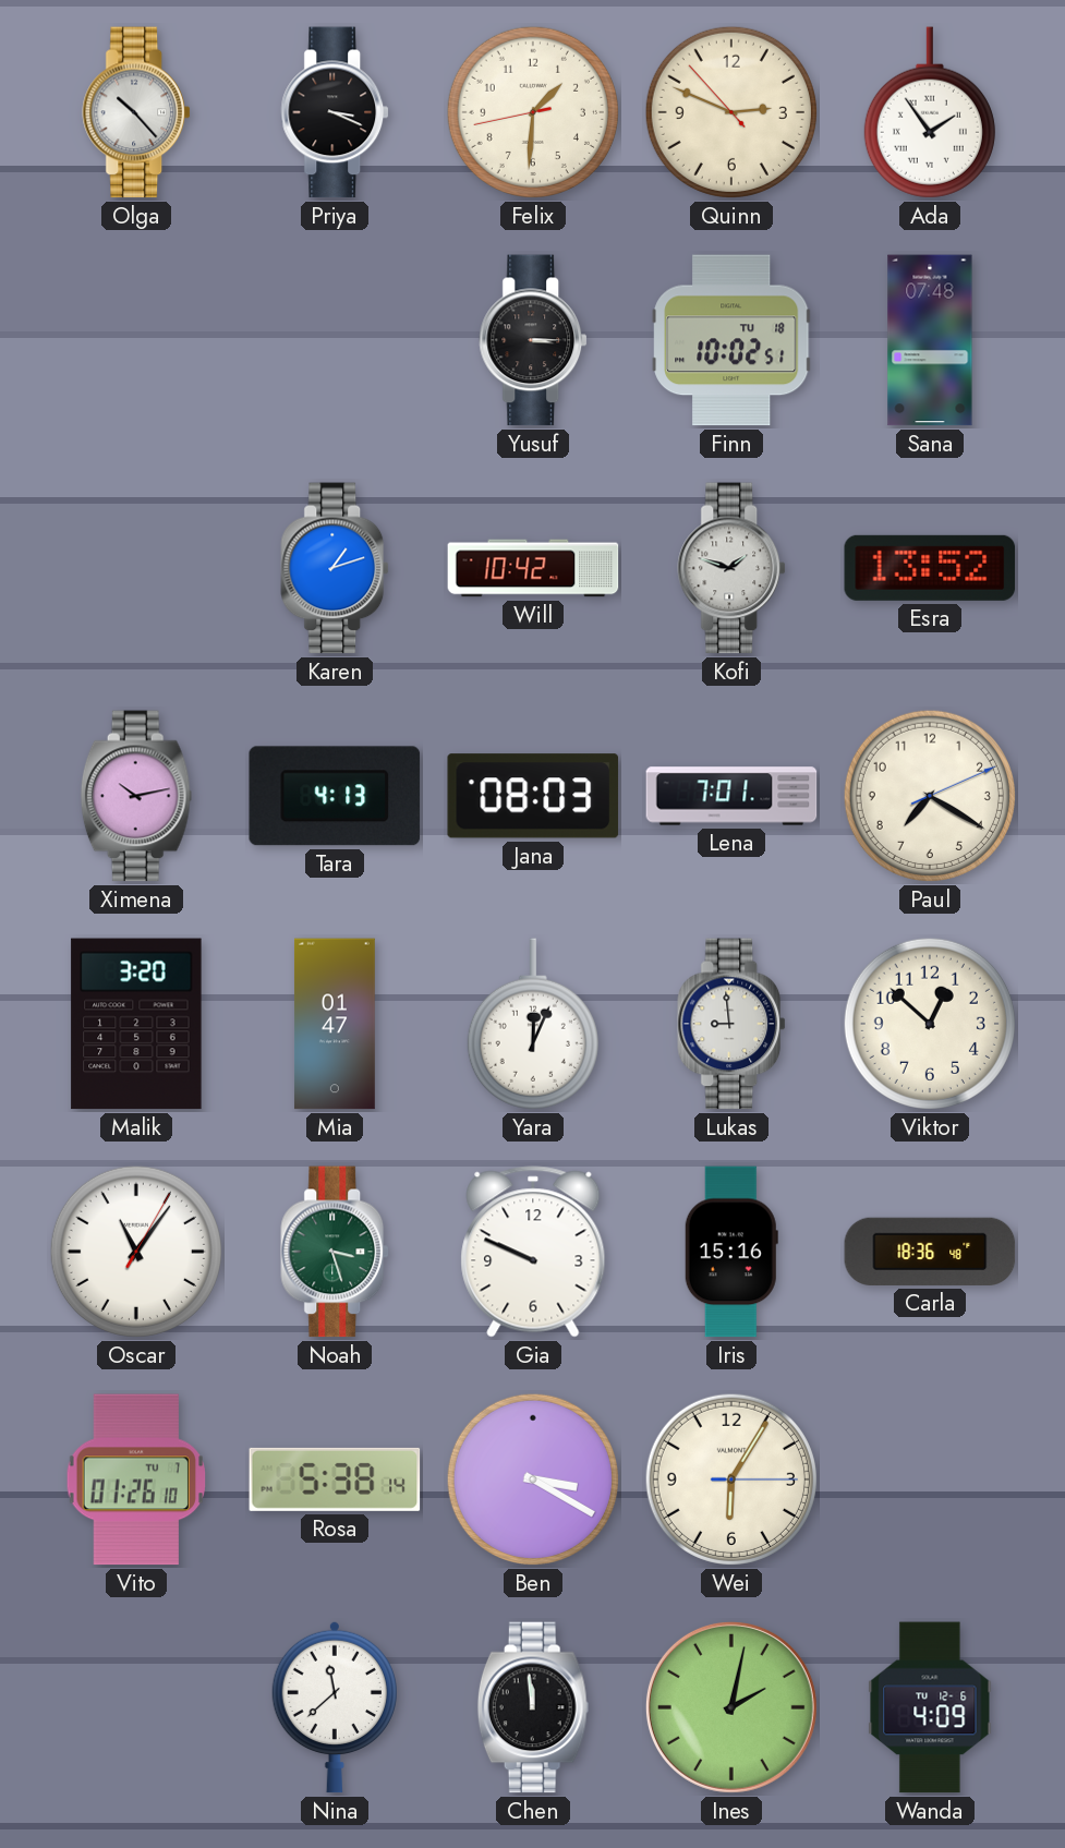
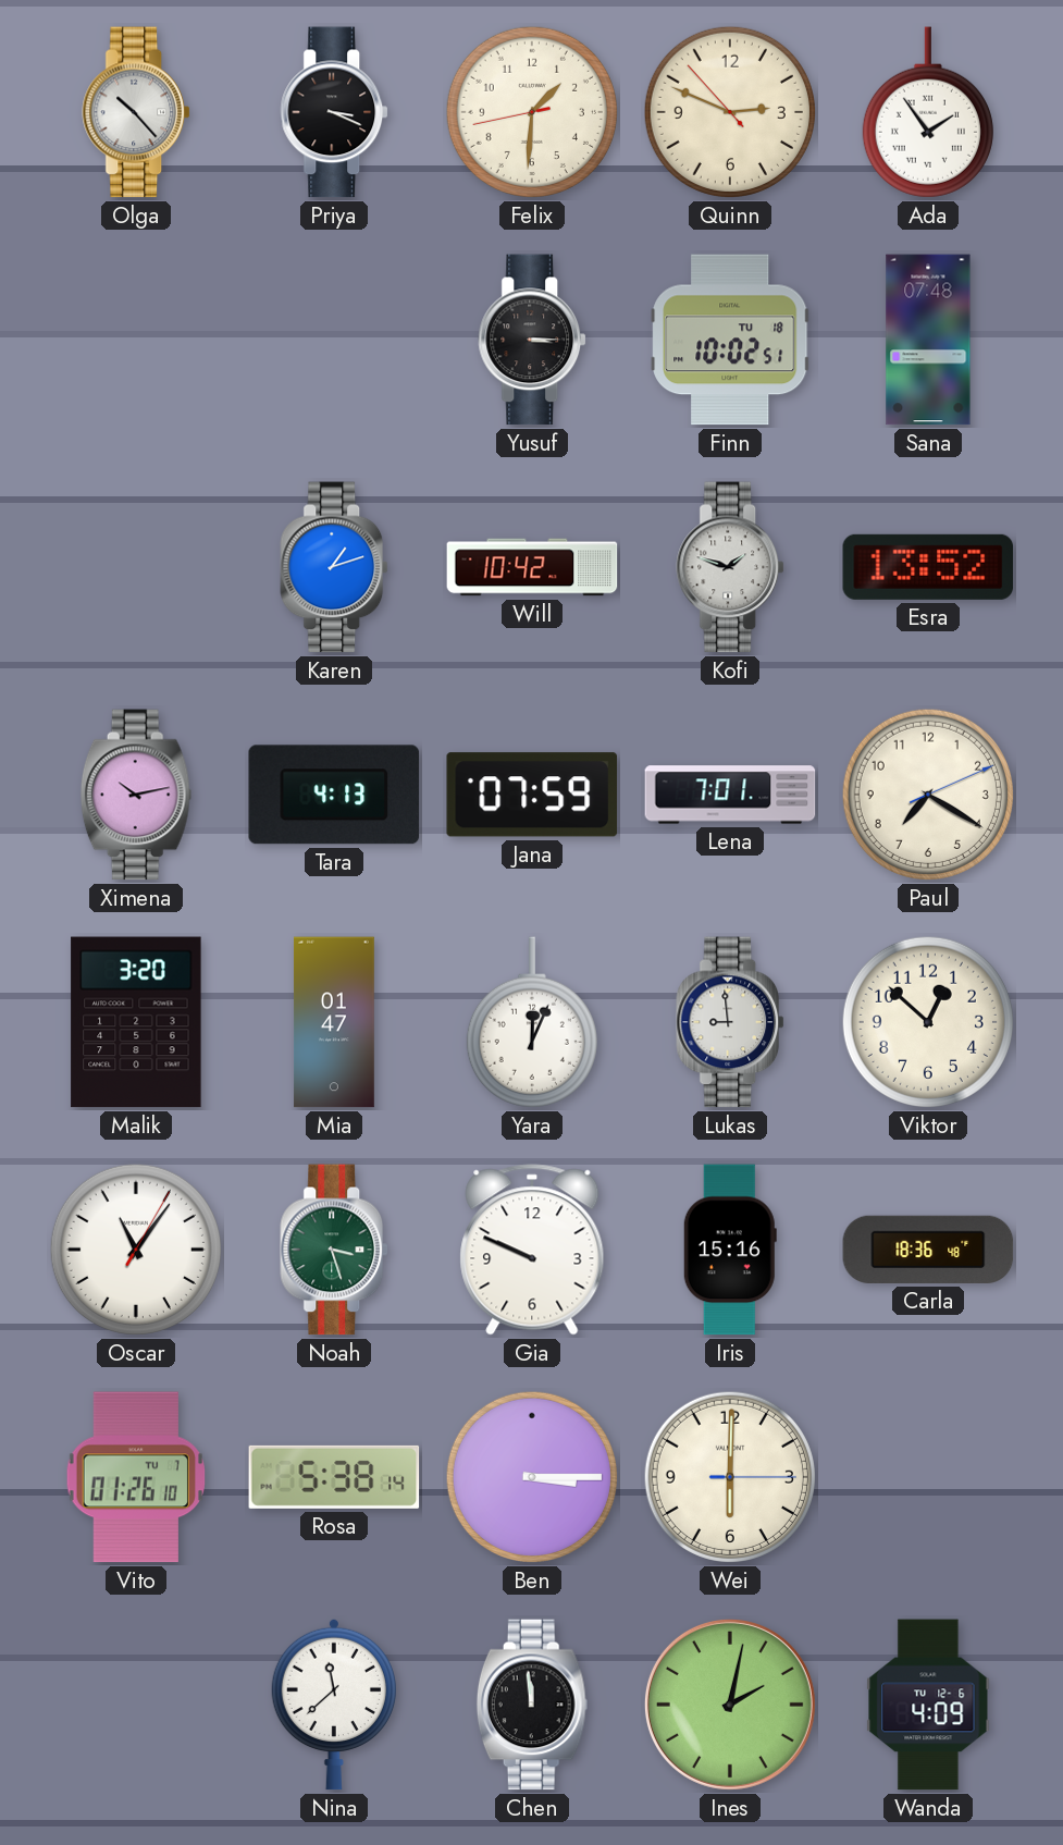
Jana: 08:03 -> 07:59
Ben: 3:20 -> 3:15
Wei: 6:05 -> 6:00
